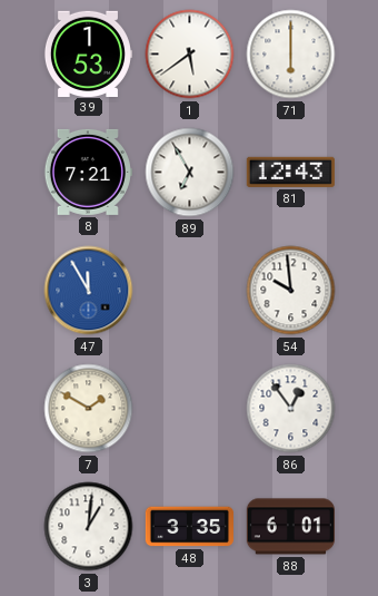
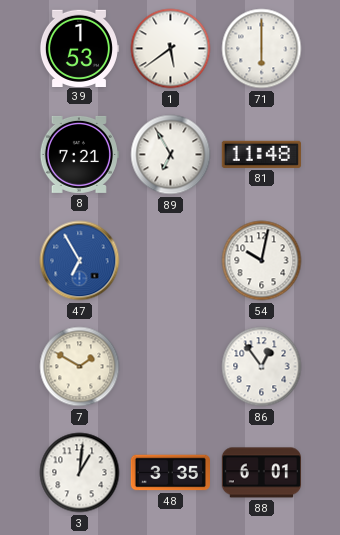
81: 12:43 -> 11:48
47: 11:55 -> 6:55
54: 9:59 -> 10:02
